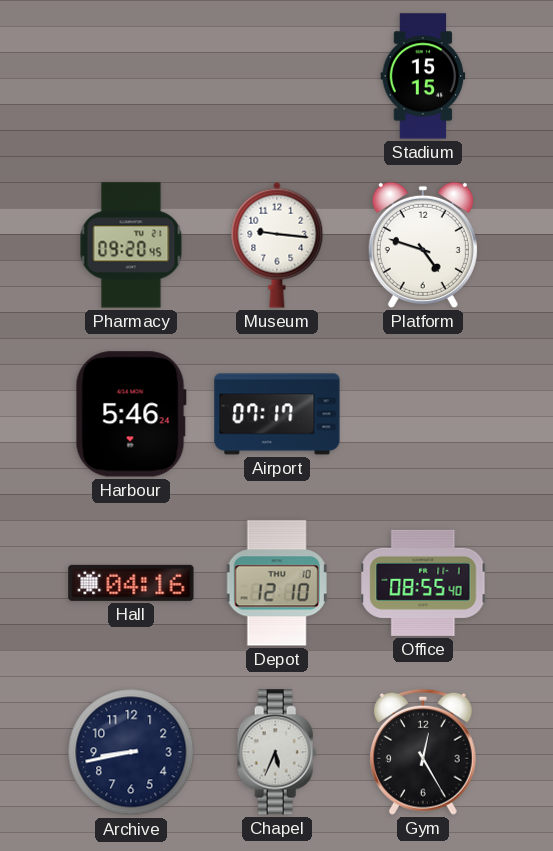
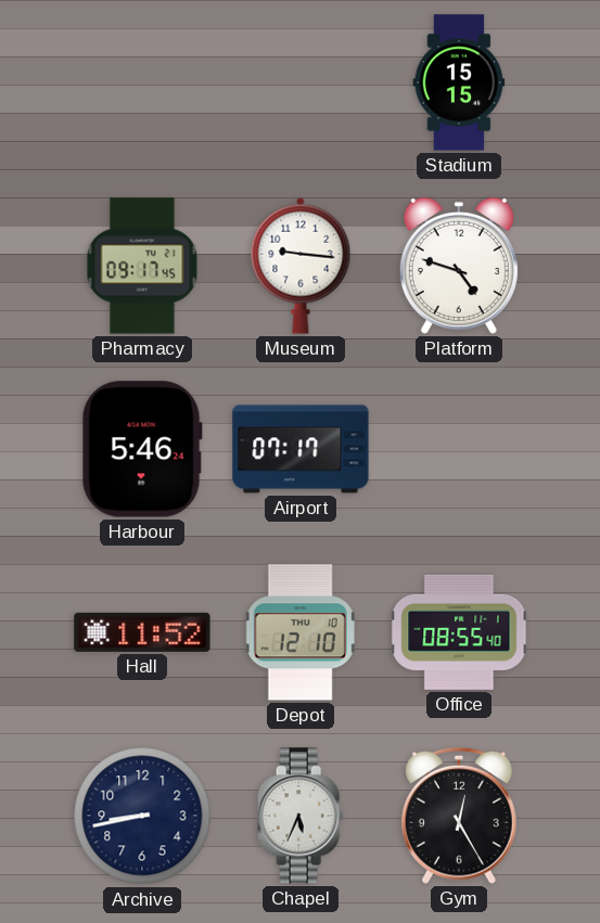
Pharmacy: 09:20 -> 09:17
Hall: 04:16 -> 11:52
